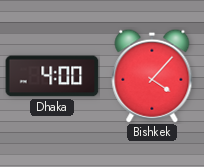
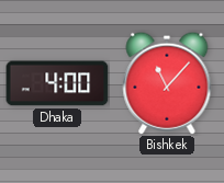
Bishkek: 4:07 -> 11:07
